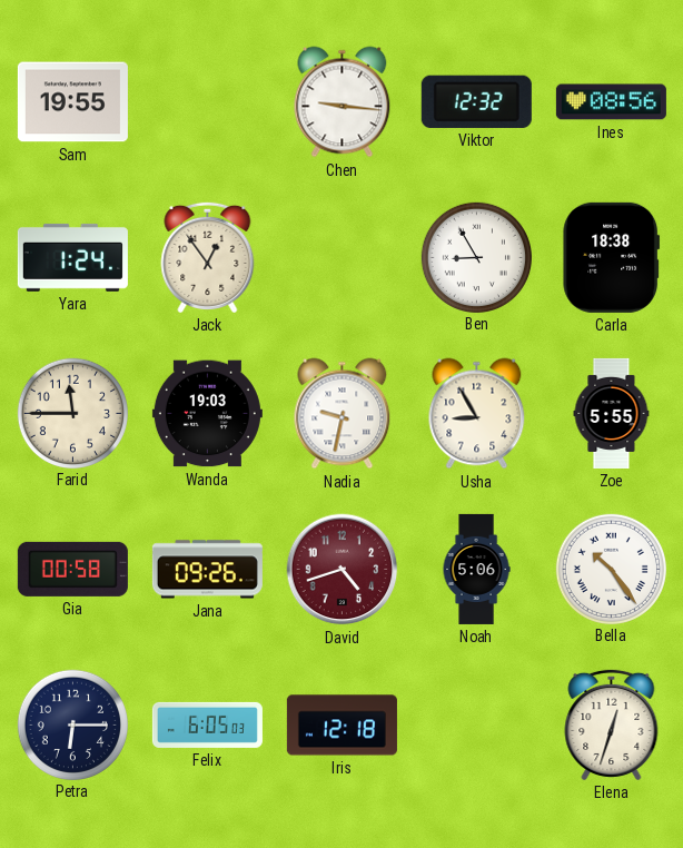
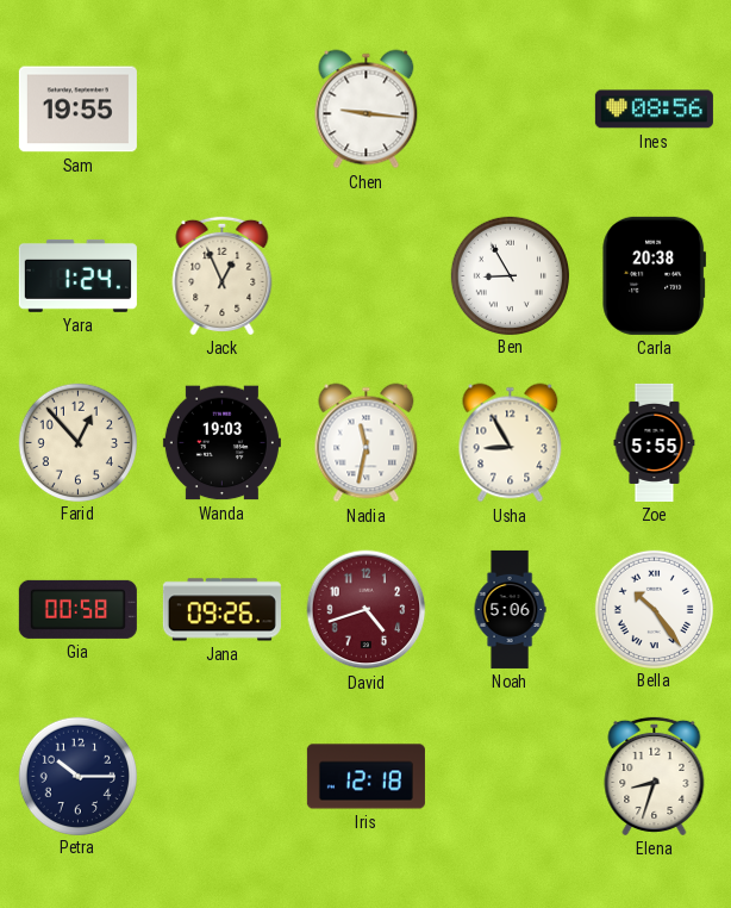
Viktor: 12:32 -> none
Jack: 12:54 -> 12:56
Carla: 18:38 -> 20:38
Farid: 11:45 -> 12:53
Nadia: 9:32 -> 11:32
Petra: 6:15 -> 10:15
Felix: 6:05 -> none
Elena: 12:33 -> 8:33
